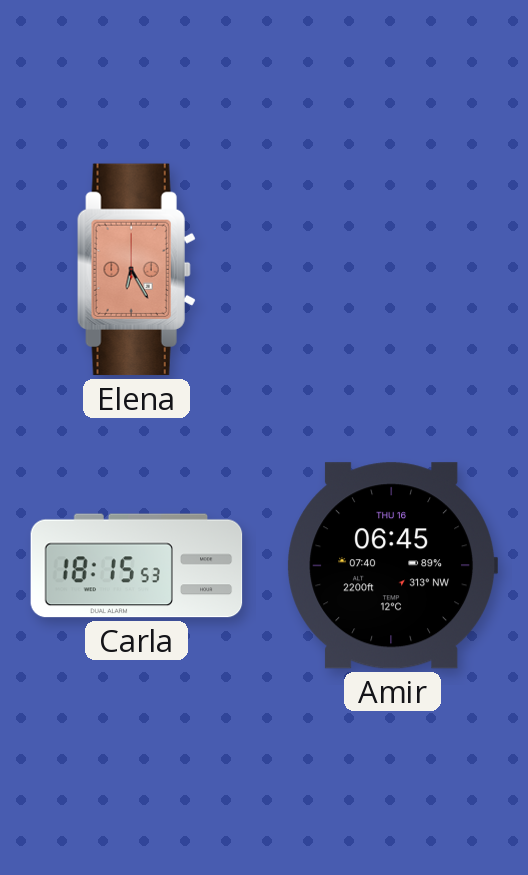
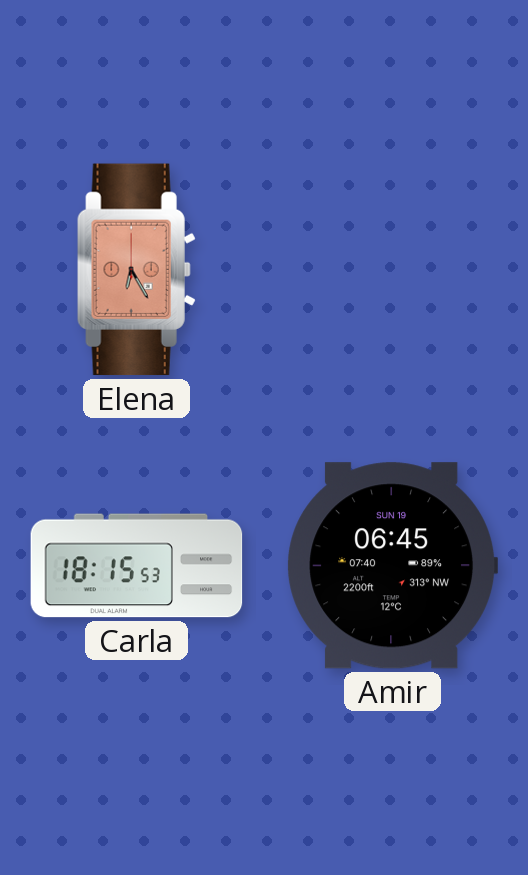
Amir date: THU 16 -> SUN 19
